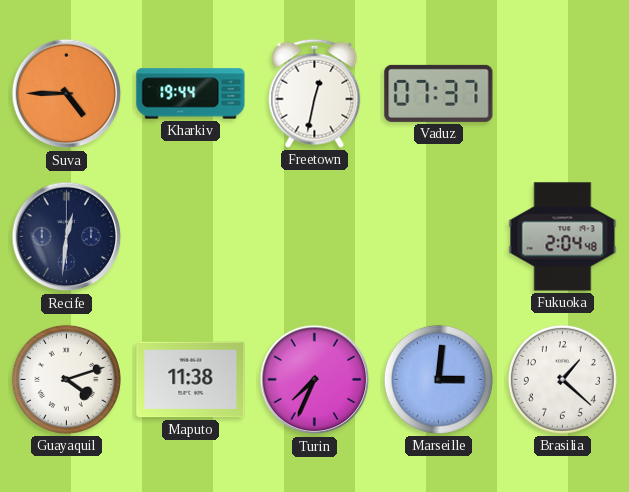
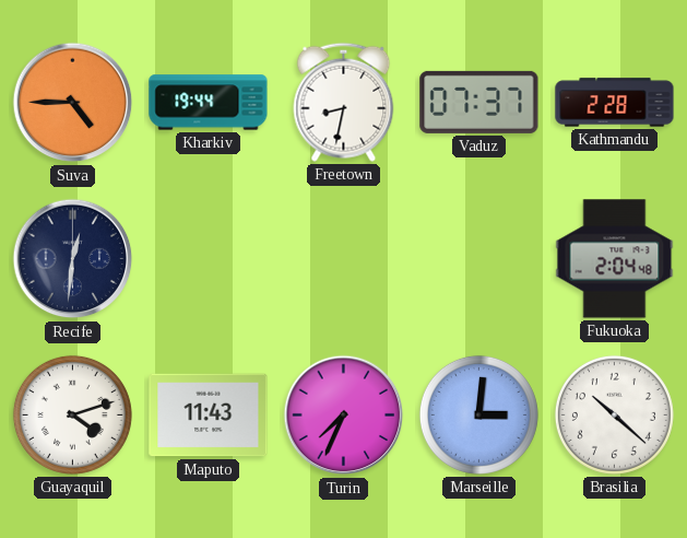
Freetown: 12:32 -> 8:32
Kathmandu: none -> 2:28
Maputo: 11:38 -> 11:43
Brasilia: 1:22 -> 10:22
